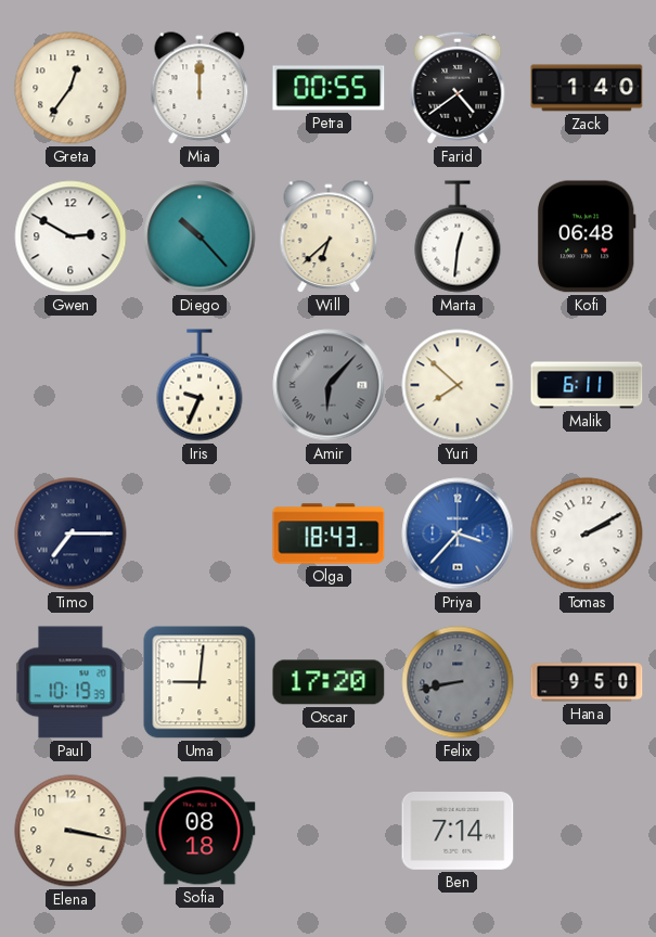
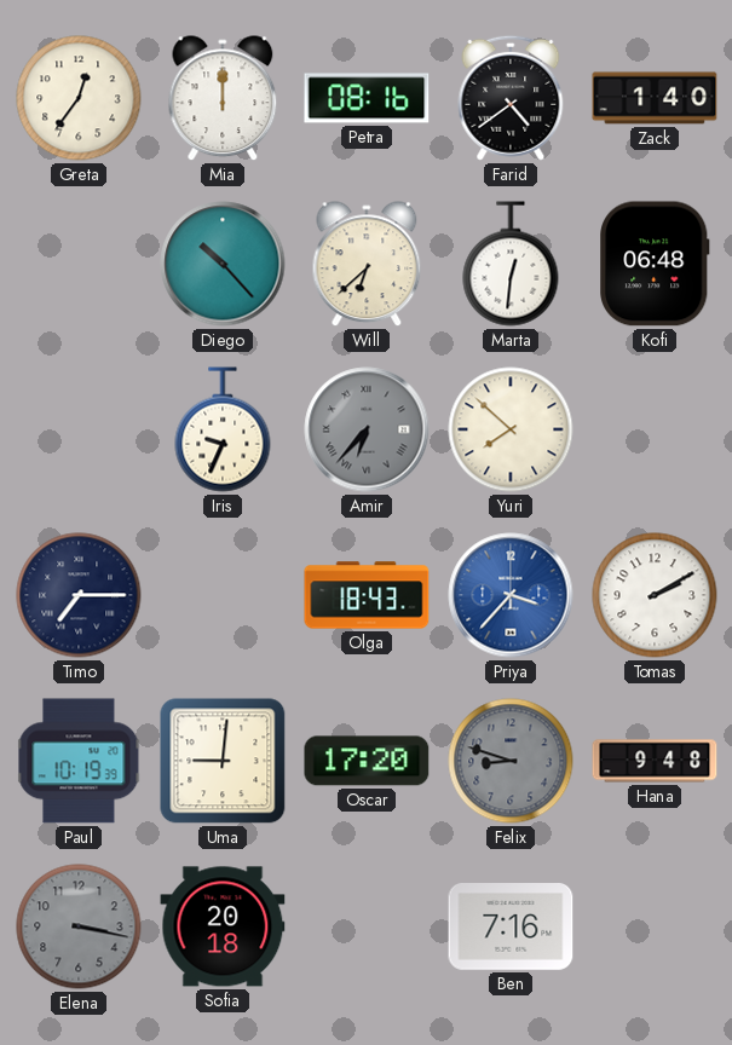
Petra: 00:55 -> 08:16
Gwen: 2:50 -> none
Amir: 6:07 -> 6:37
Malik: 6:11 -> none
Felix: 8:43 -> 8:48
Hana: 9:50 -> 9:48
Elena dial: cream -> grey
Sofia: 08:18 -> 20:18
Ben: 7:14 -> 7:16
